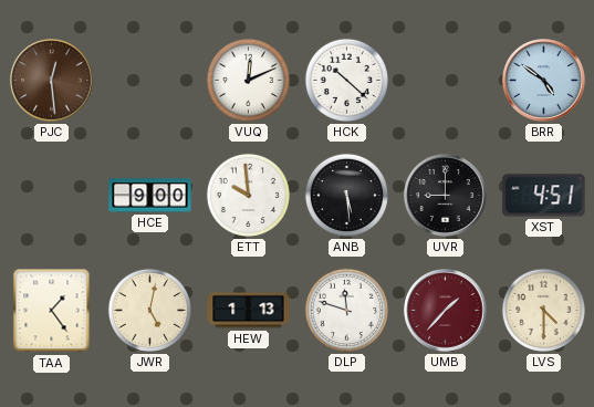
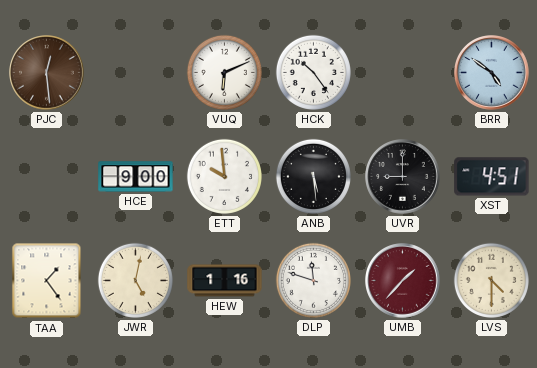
VUQ: 12:11 -> 6:11
HCK: 10:22 -> 10:24
HEW: 1:13 -> 1:16
